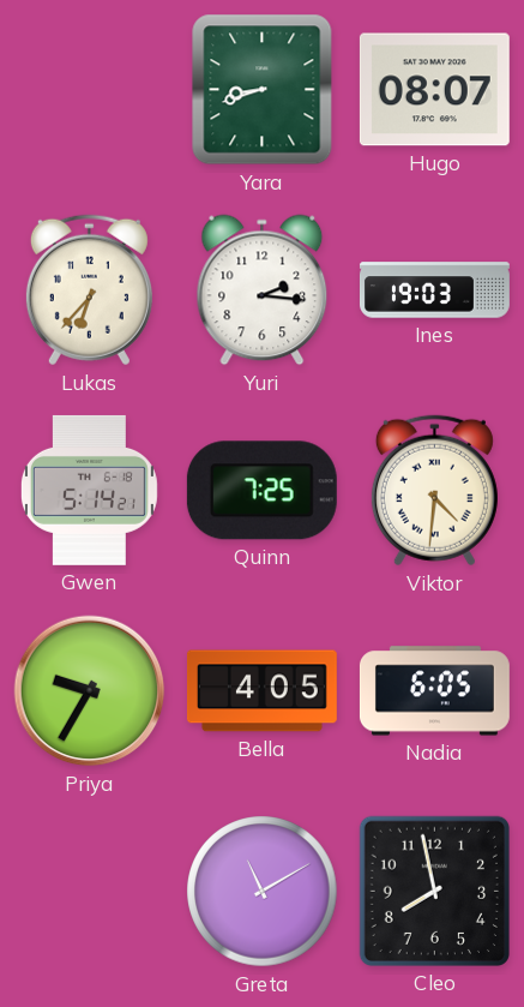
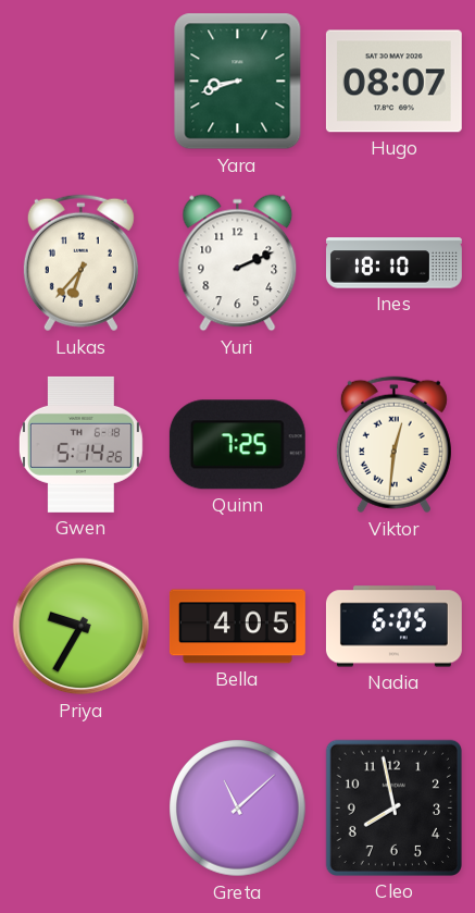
Yuri: 2:16 -> 2:11
Ines: 19:03 -> 18:10
Gwen: 5:14:21 -> 5:14:26
Viktor: 4:31 -> 12:31
Greta: 11:10 -> 11:08
